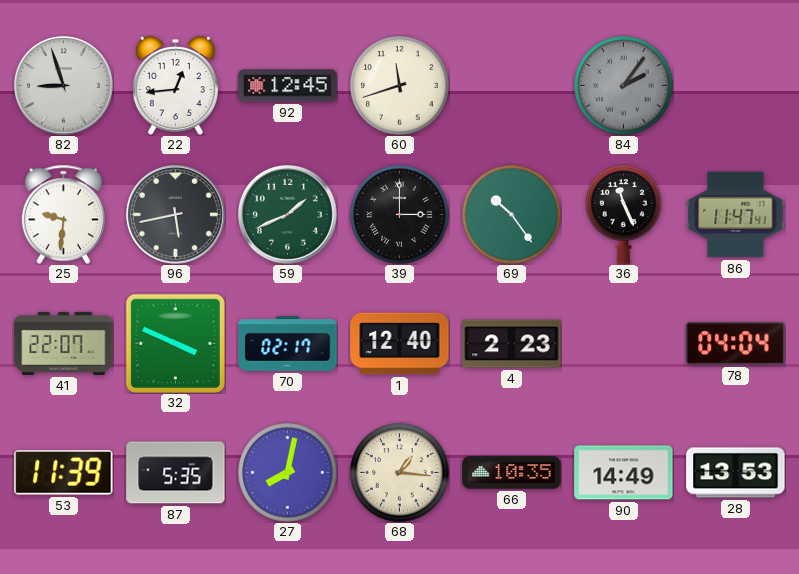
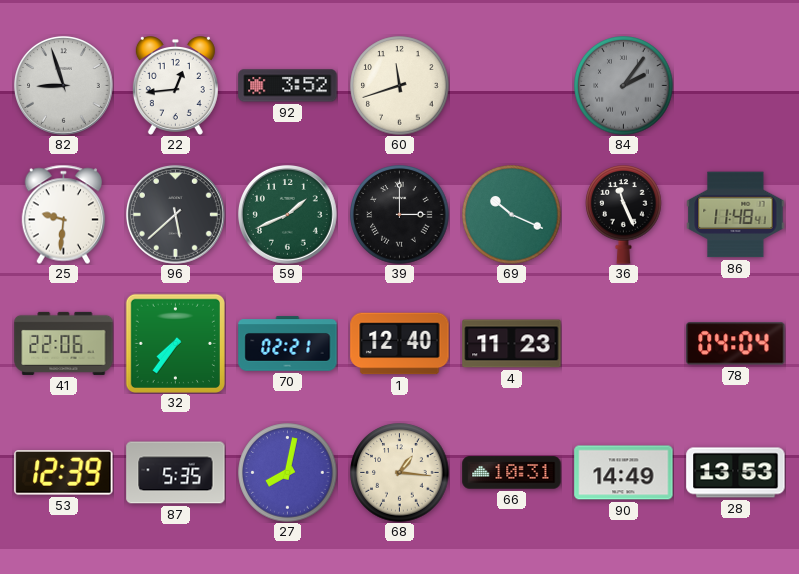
92: 12:45 -> 3:52
96: 5:43 -> 5:38
69: 10:24 -> 10:19
86: 11:47 -> 11:48
41: 22:07 -> 22:06
32: 3:49 -> 7:36
70: 02:17 -> 02:21
4: 2:23 -> 11:23
53: 11:39 -> 12:39
66: 10:35 -> 10:31
